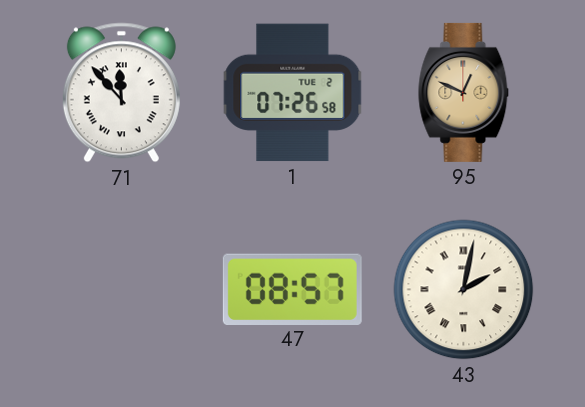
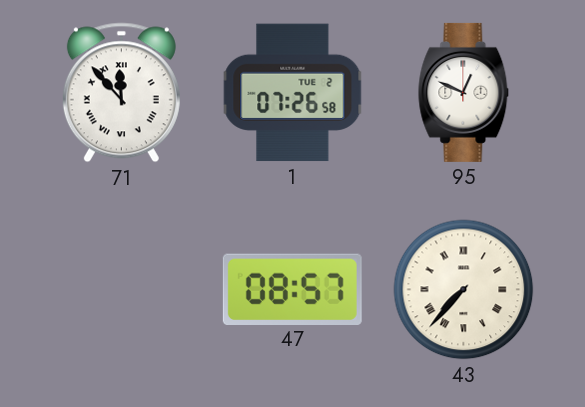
95 dial: champagne -> white
43: 2:02 -> 7:37
